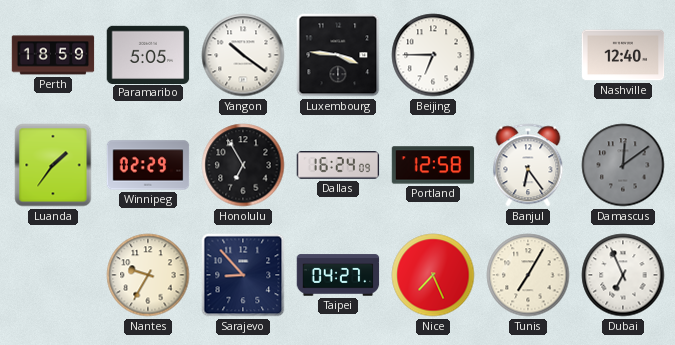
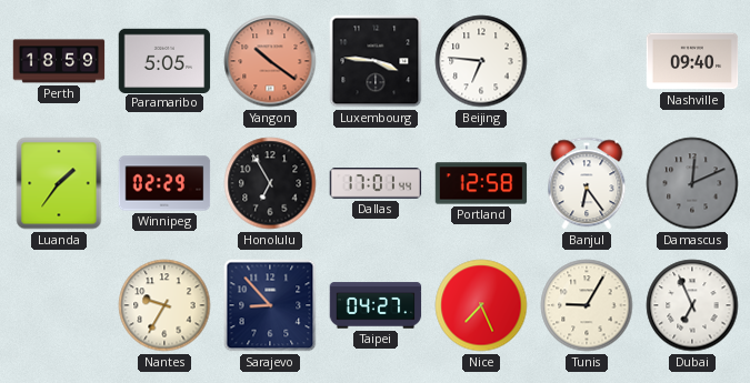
Yangon dial: white -> salmon
Beijing: 6:45 -> 6:46
Nashville: 12:40 -> 09:40
Dallas: 16:24 -> 17:01
Damascus: 12:09 -> 12:11
Tunis: 7:05 -> 9:05
